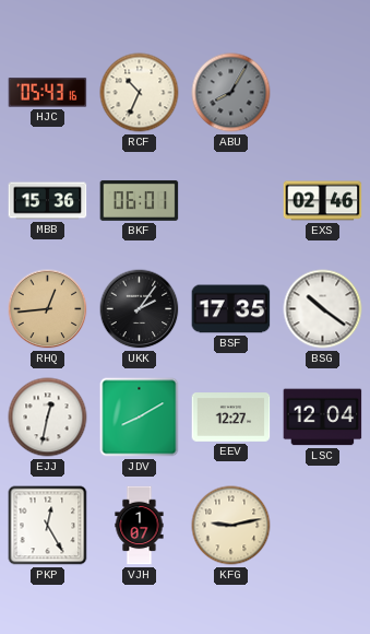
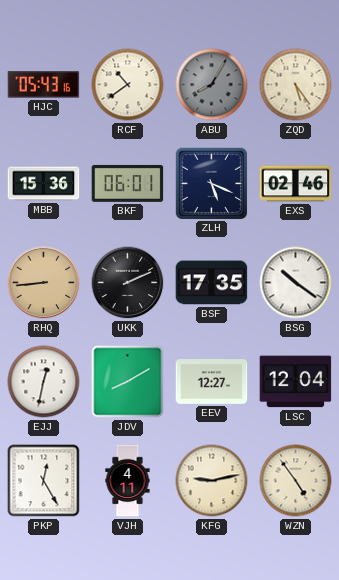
RCF: 10:34 -> 10:39
ZQD: none -> 5:24
ZLH: none -> 5:19
RHQ: 12:44 -> 8:44
UKK: 2:06 -> 2:11
VJH: 1:07 -> 4:11
WZN: none -> 4:54
